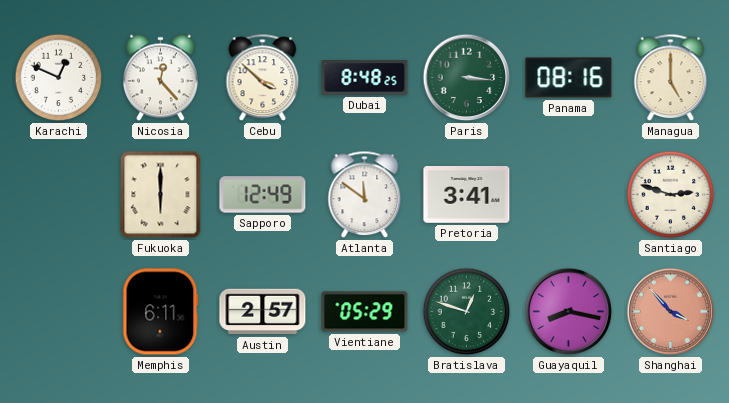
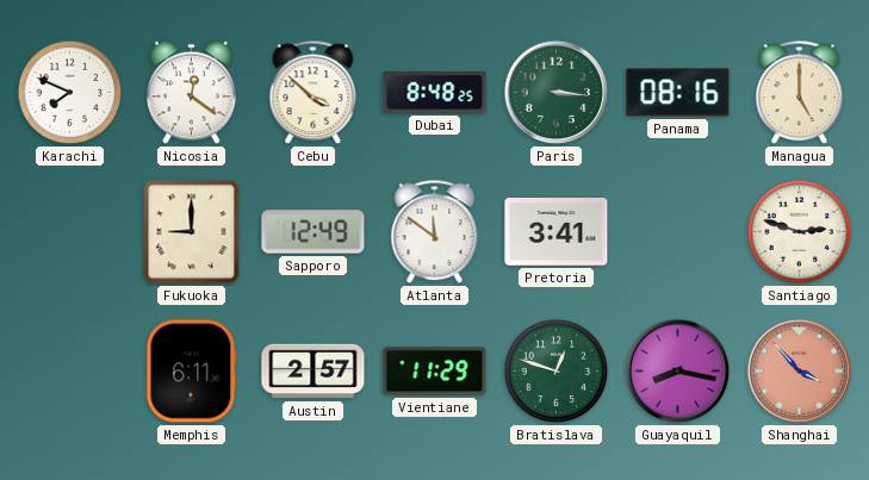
Karachi: 12:49 -> 7:49
Nicosia: 12:23 -> 12:21
Fukuoka: 6:00 -> 9:00
Vientiane: 05:29 -> 11:29
